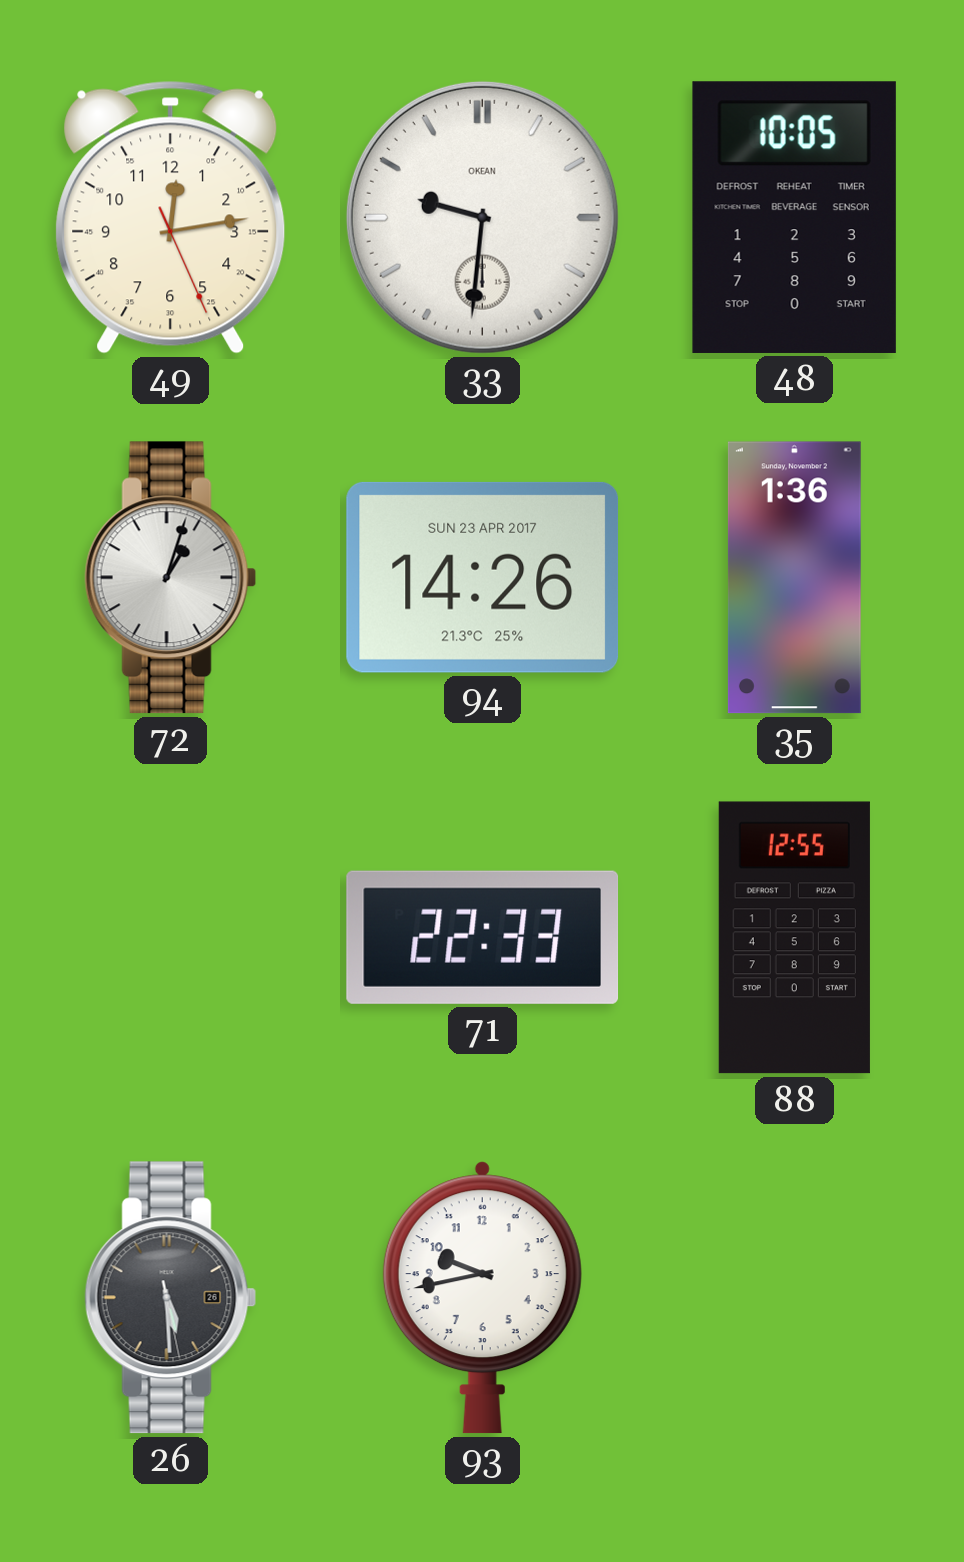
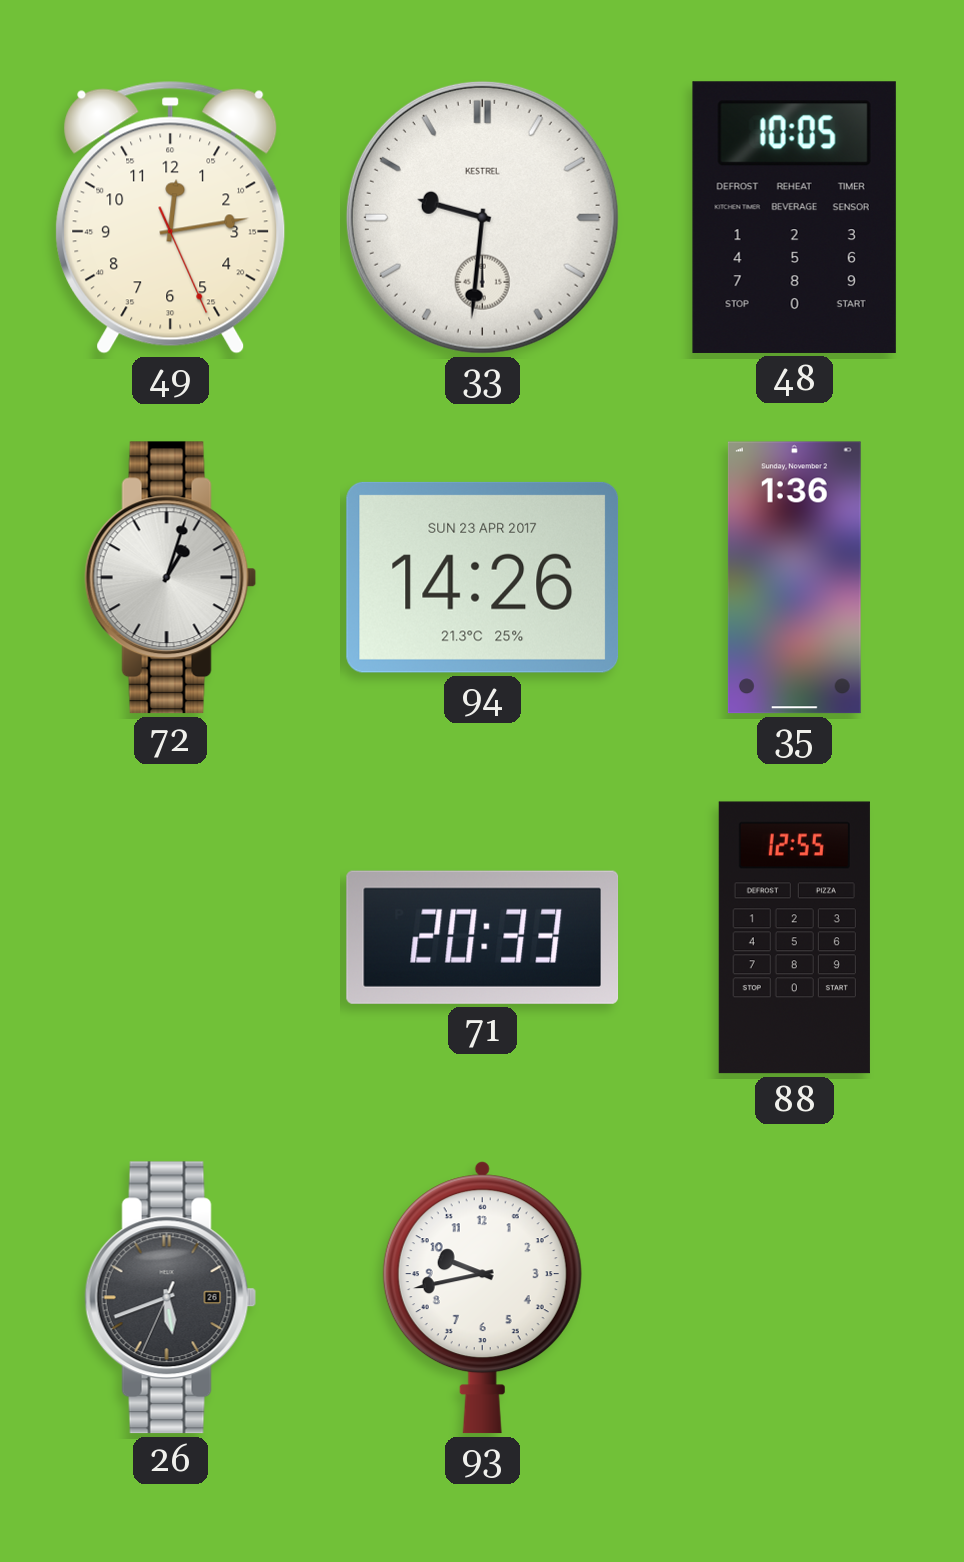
33 brand: OKEAN -> KESTREL
71: 22:33 -> 20:33
26: 5:29 -> 5:41
